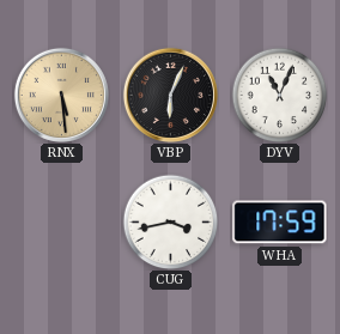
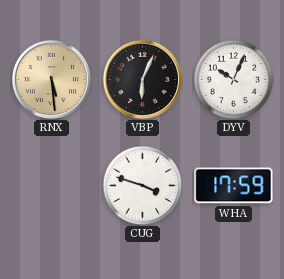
DYV: 11:04 -> 10:04
CUG: 3:43 -> 3:48
